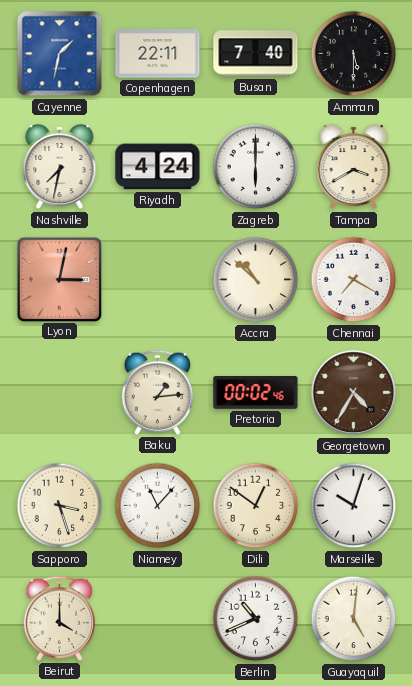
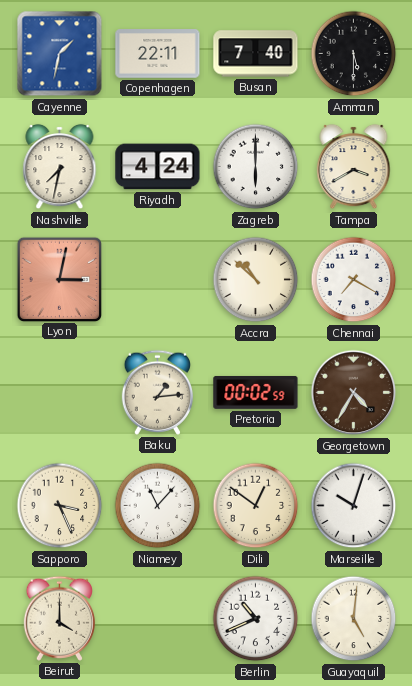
Pretoria: 00:02:46 -> 00:02:59
Sapporo: 3:27 -> 3:26
